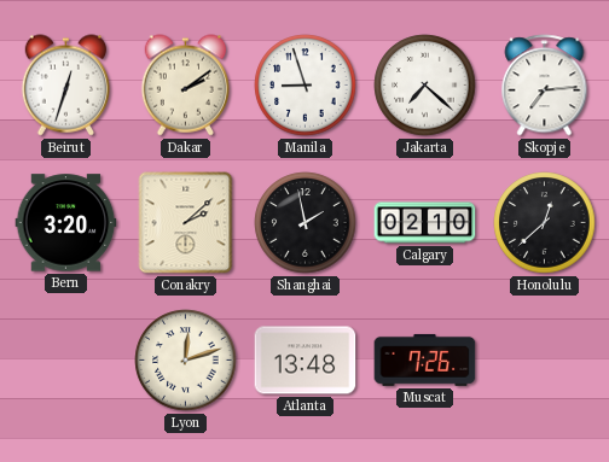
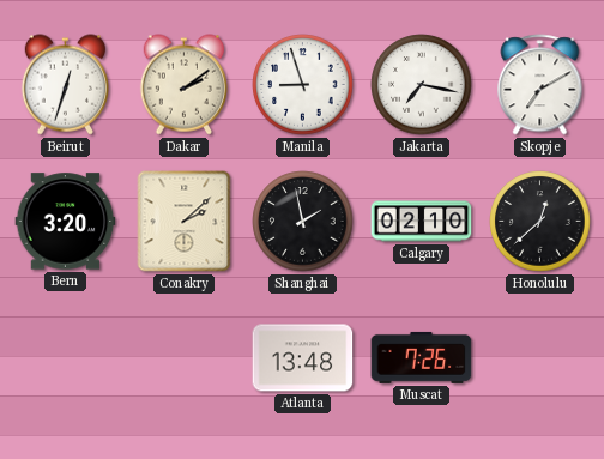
Jakarta: 7:22 -> 7:17
Skopje: 7:14 -> 7:10
Lyon: 12:12 -> none
